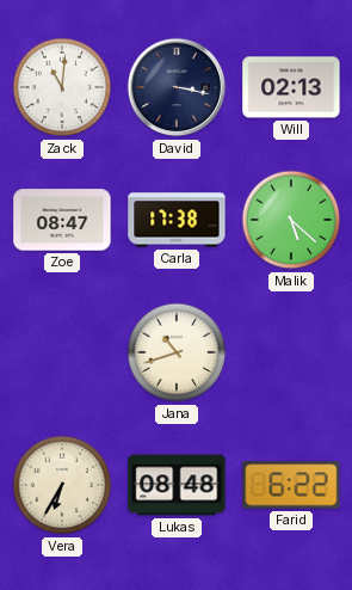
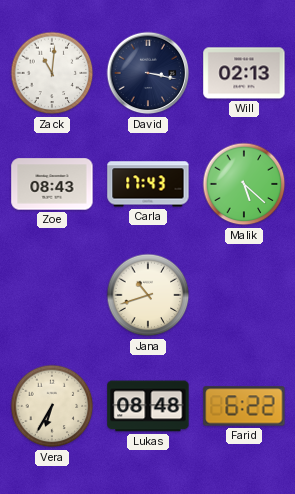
Zoe: 08:47 -> 08:43
Carla: 17:38 -> 17:43
